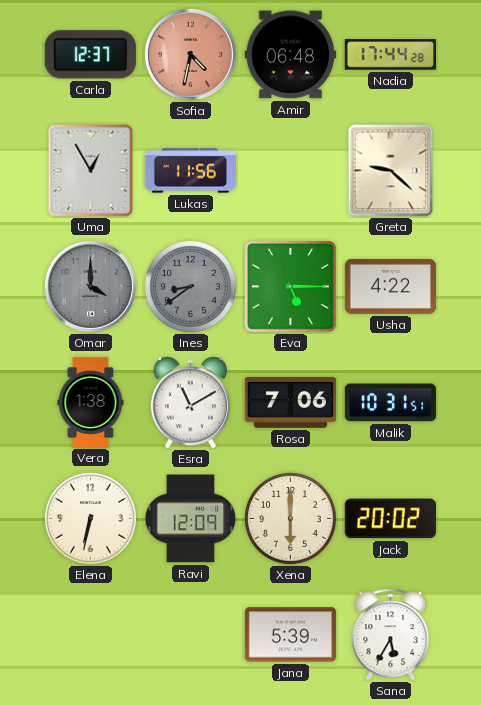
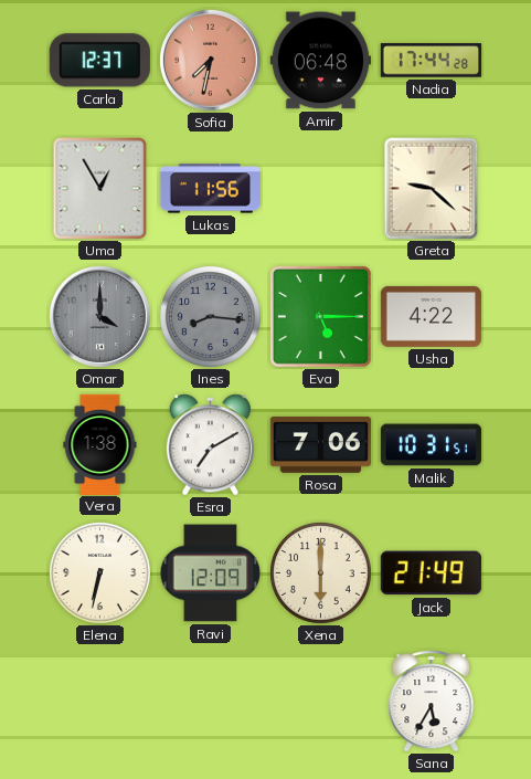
Sofia: 4:32 -> 7:32
Ines: 8:39 -> 8:16
Esra: 11:10 -> 7:10
Jack: 20:02 -> 21:49
Jana: 5:39 -> none
